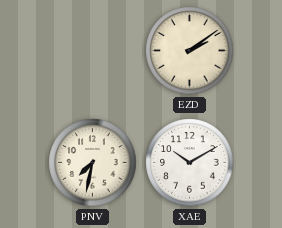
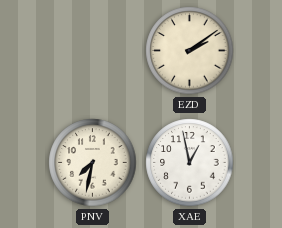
XAE: 10:10 -> 12:58
